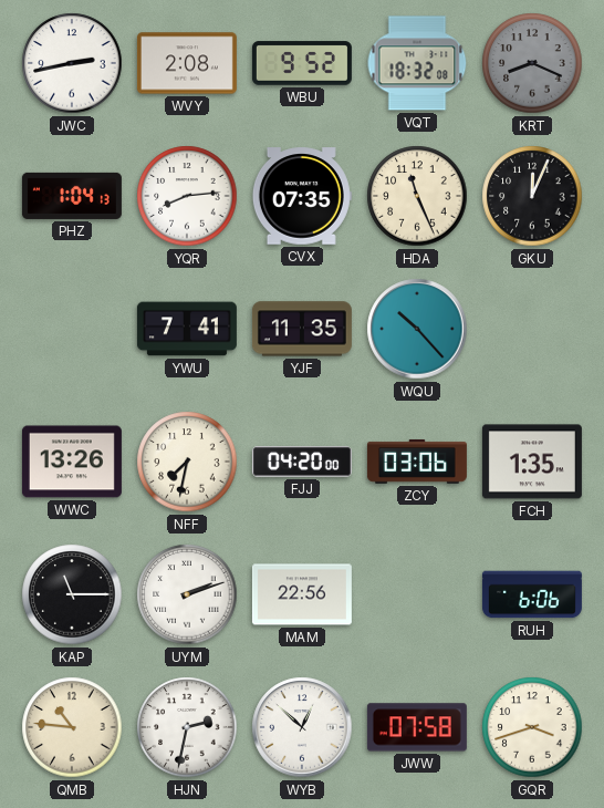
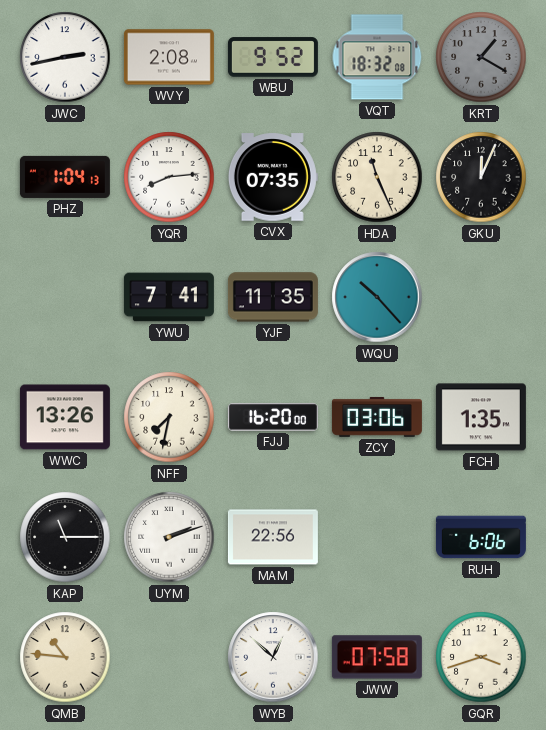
KRT: 8:19 -> 1:20
FJJ: 04:20 -> 16:20
HJN: 2:32 -> none
